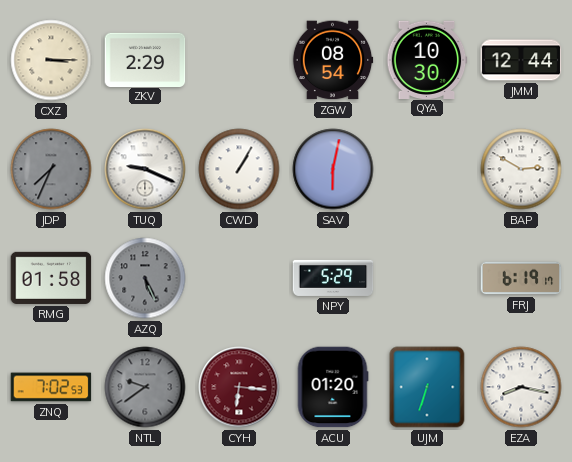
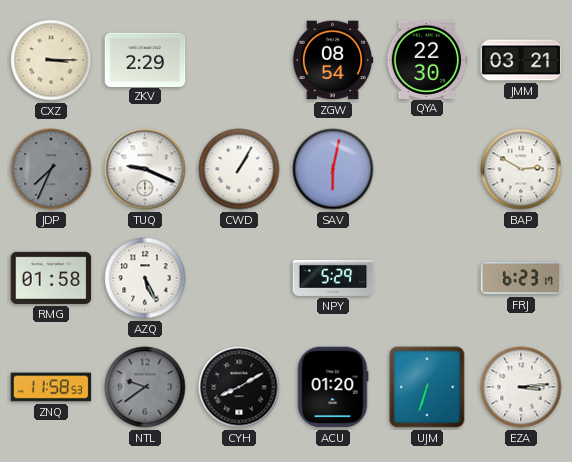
QYA: 10:30 -> 22:30
JMM: 12:44 -> 03:21
AZQ dial: grey -> white
FRJ: 6:19 -> 6:23
ZNQ: 7:02 -> 11:58
CYH: 6:16 -> 8:10
CYH dial: burgundy -> black
EZA: 8:17 -> 3:14
